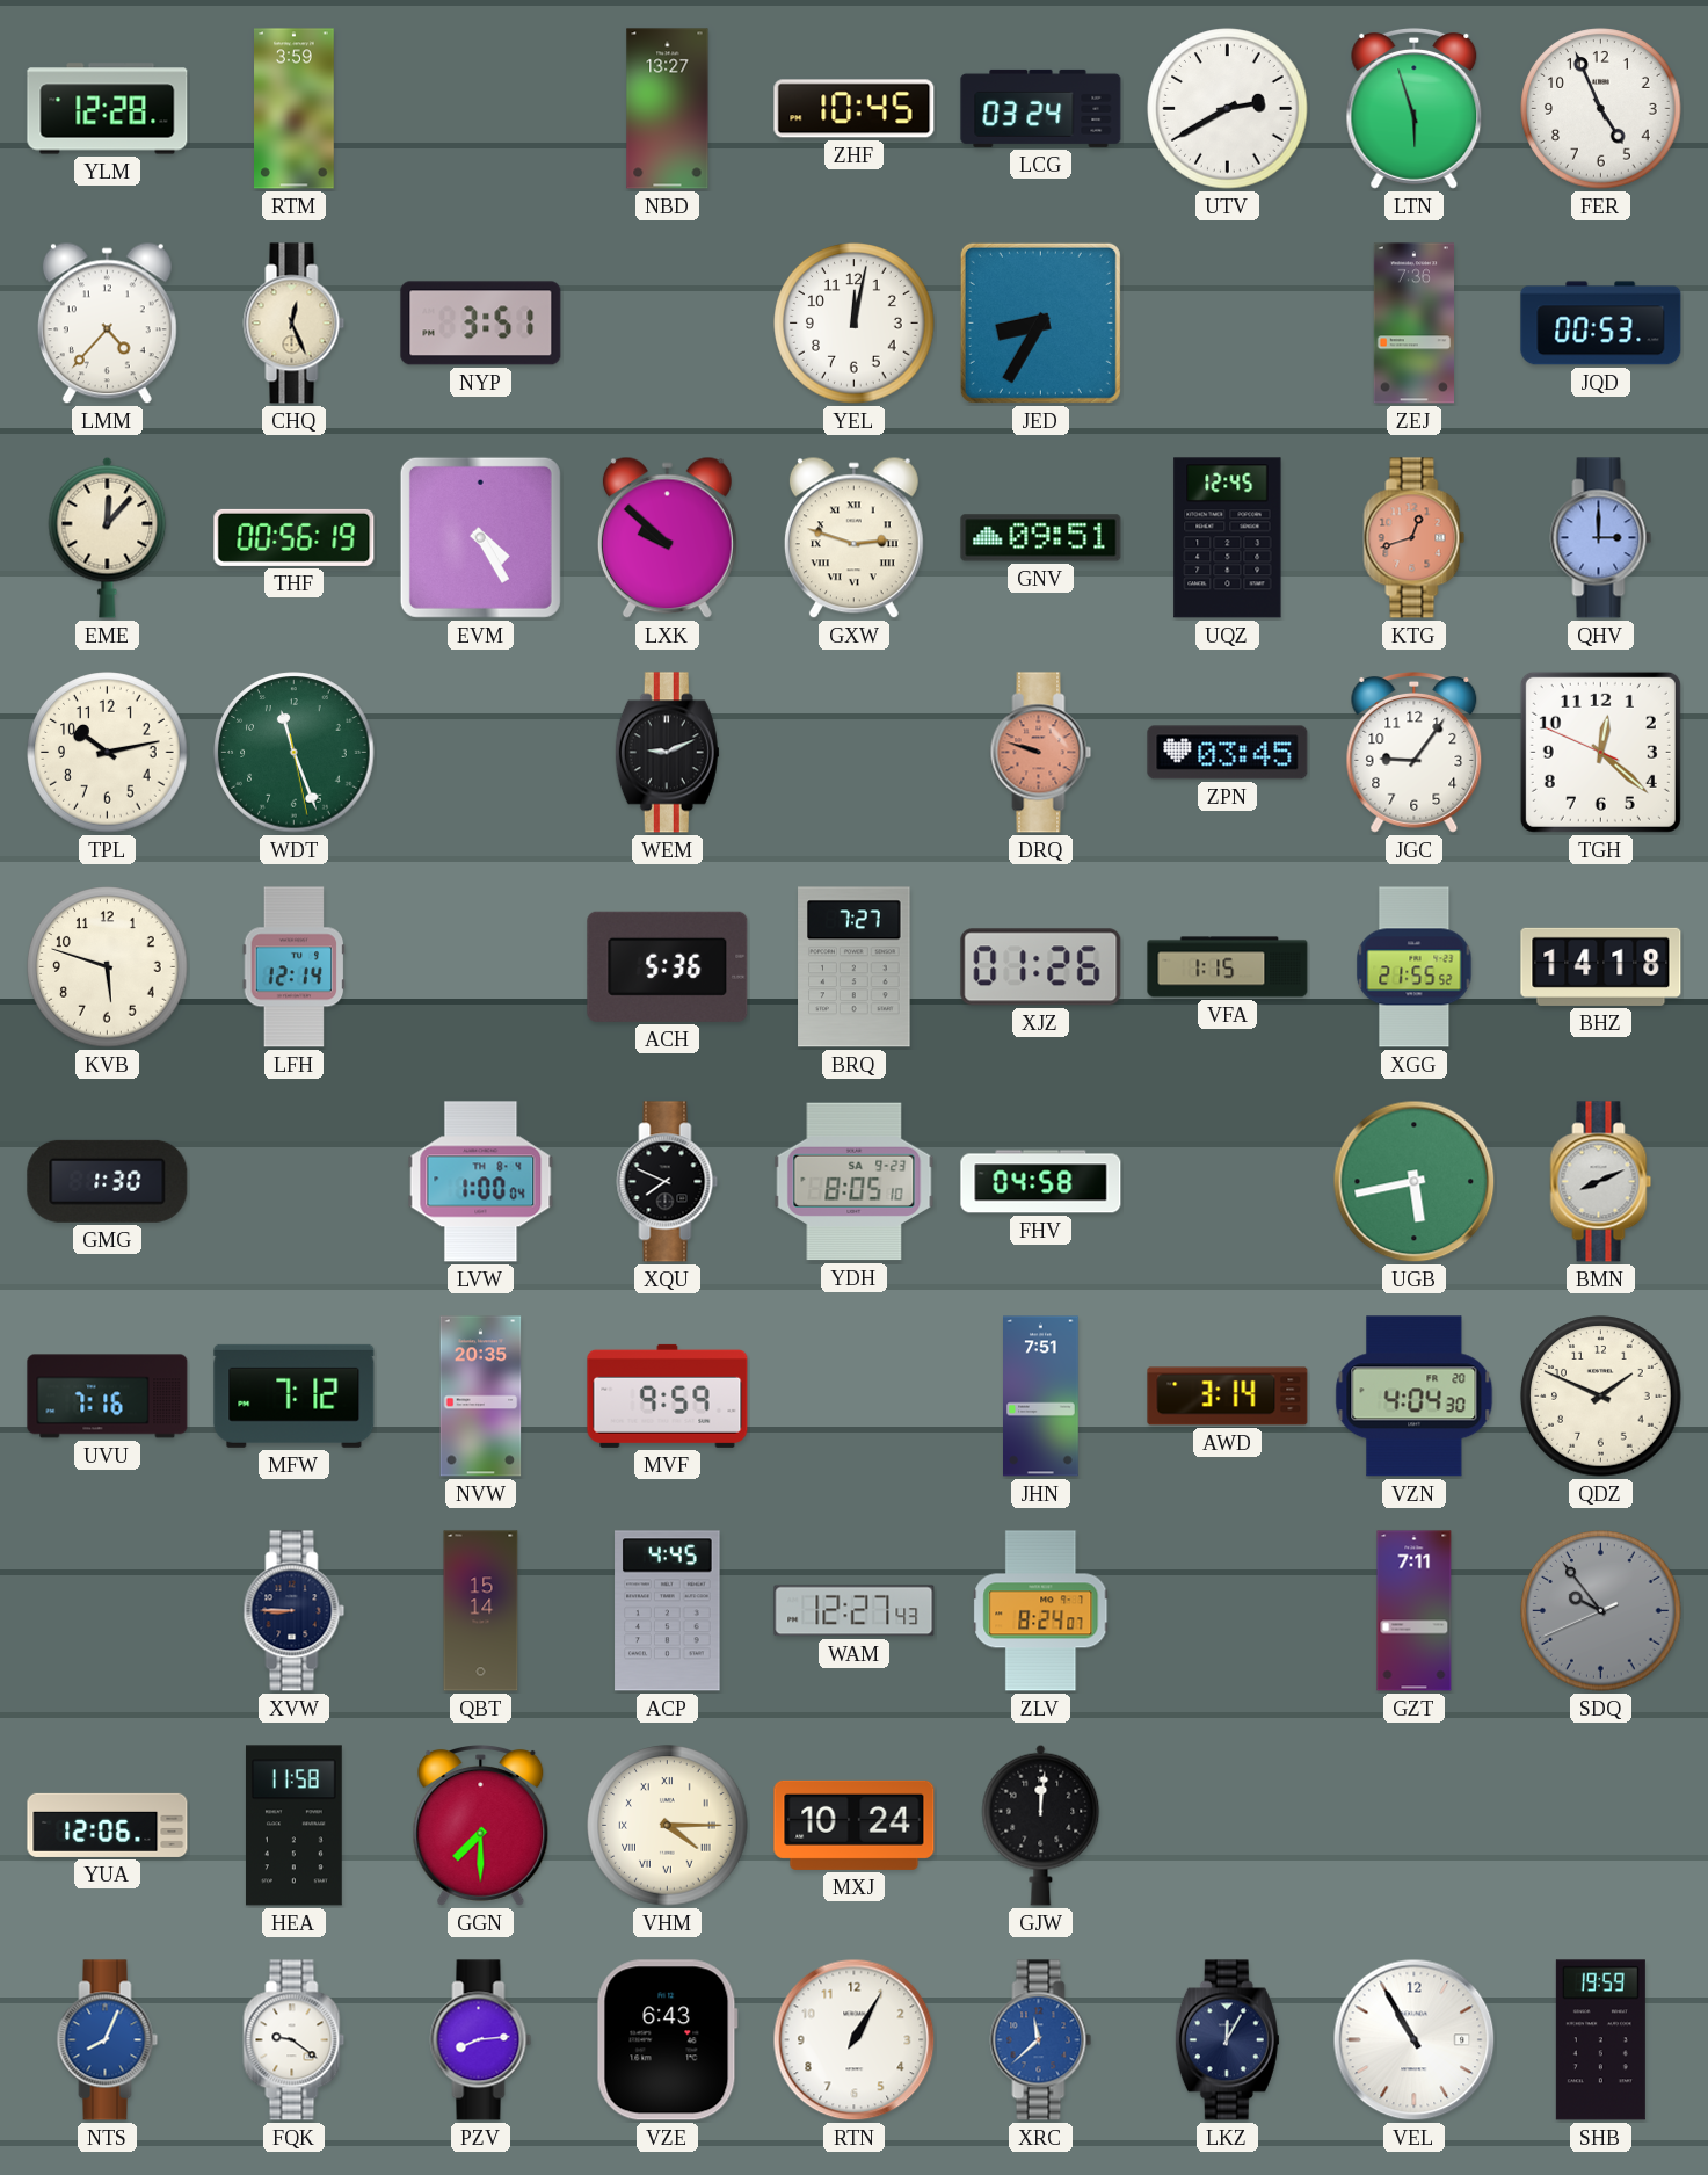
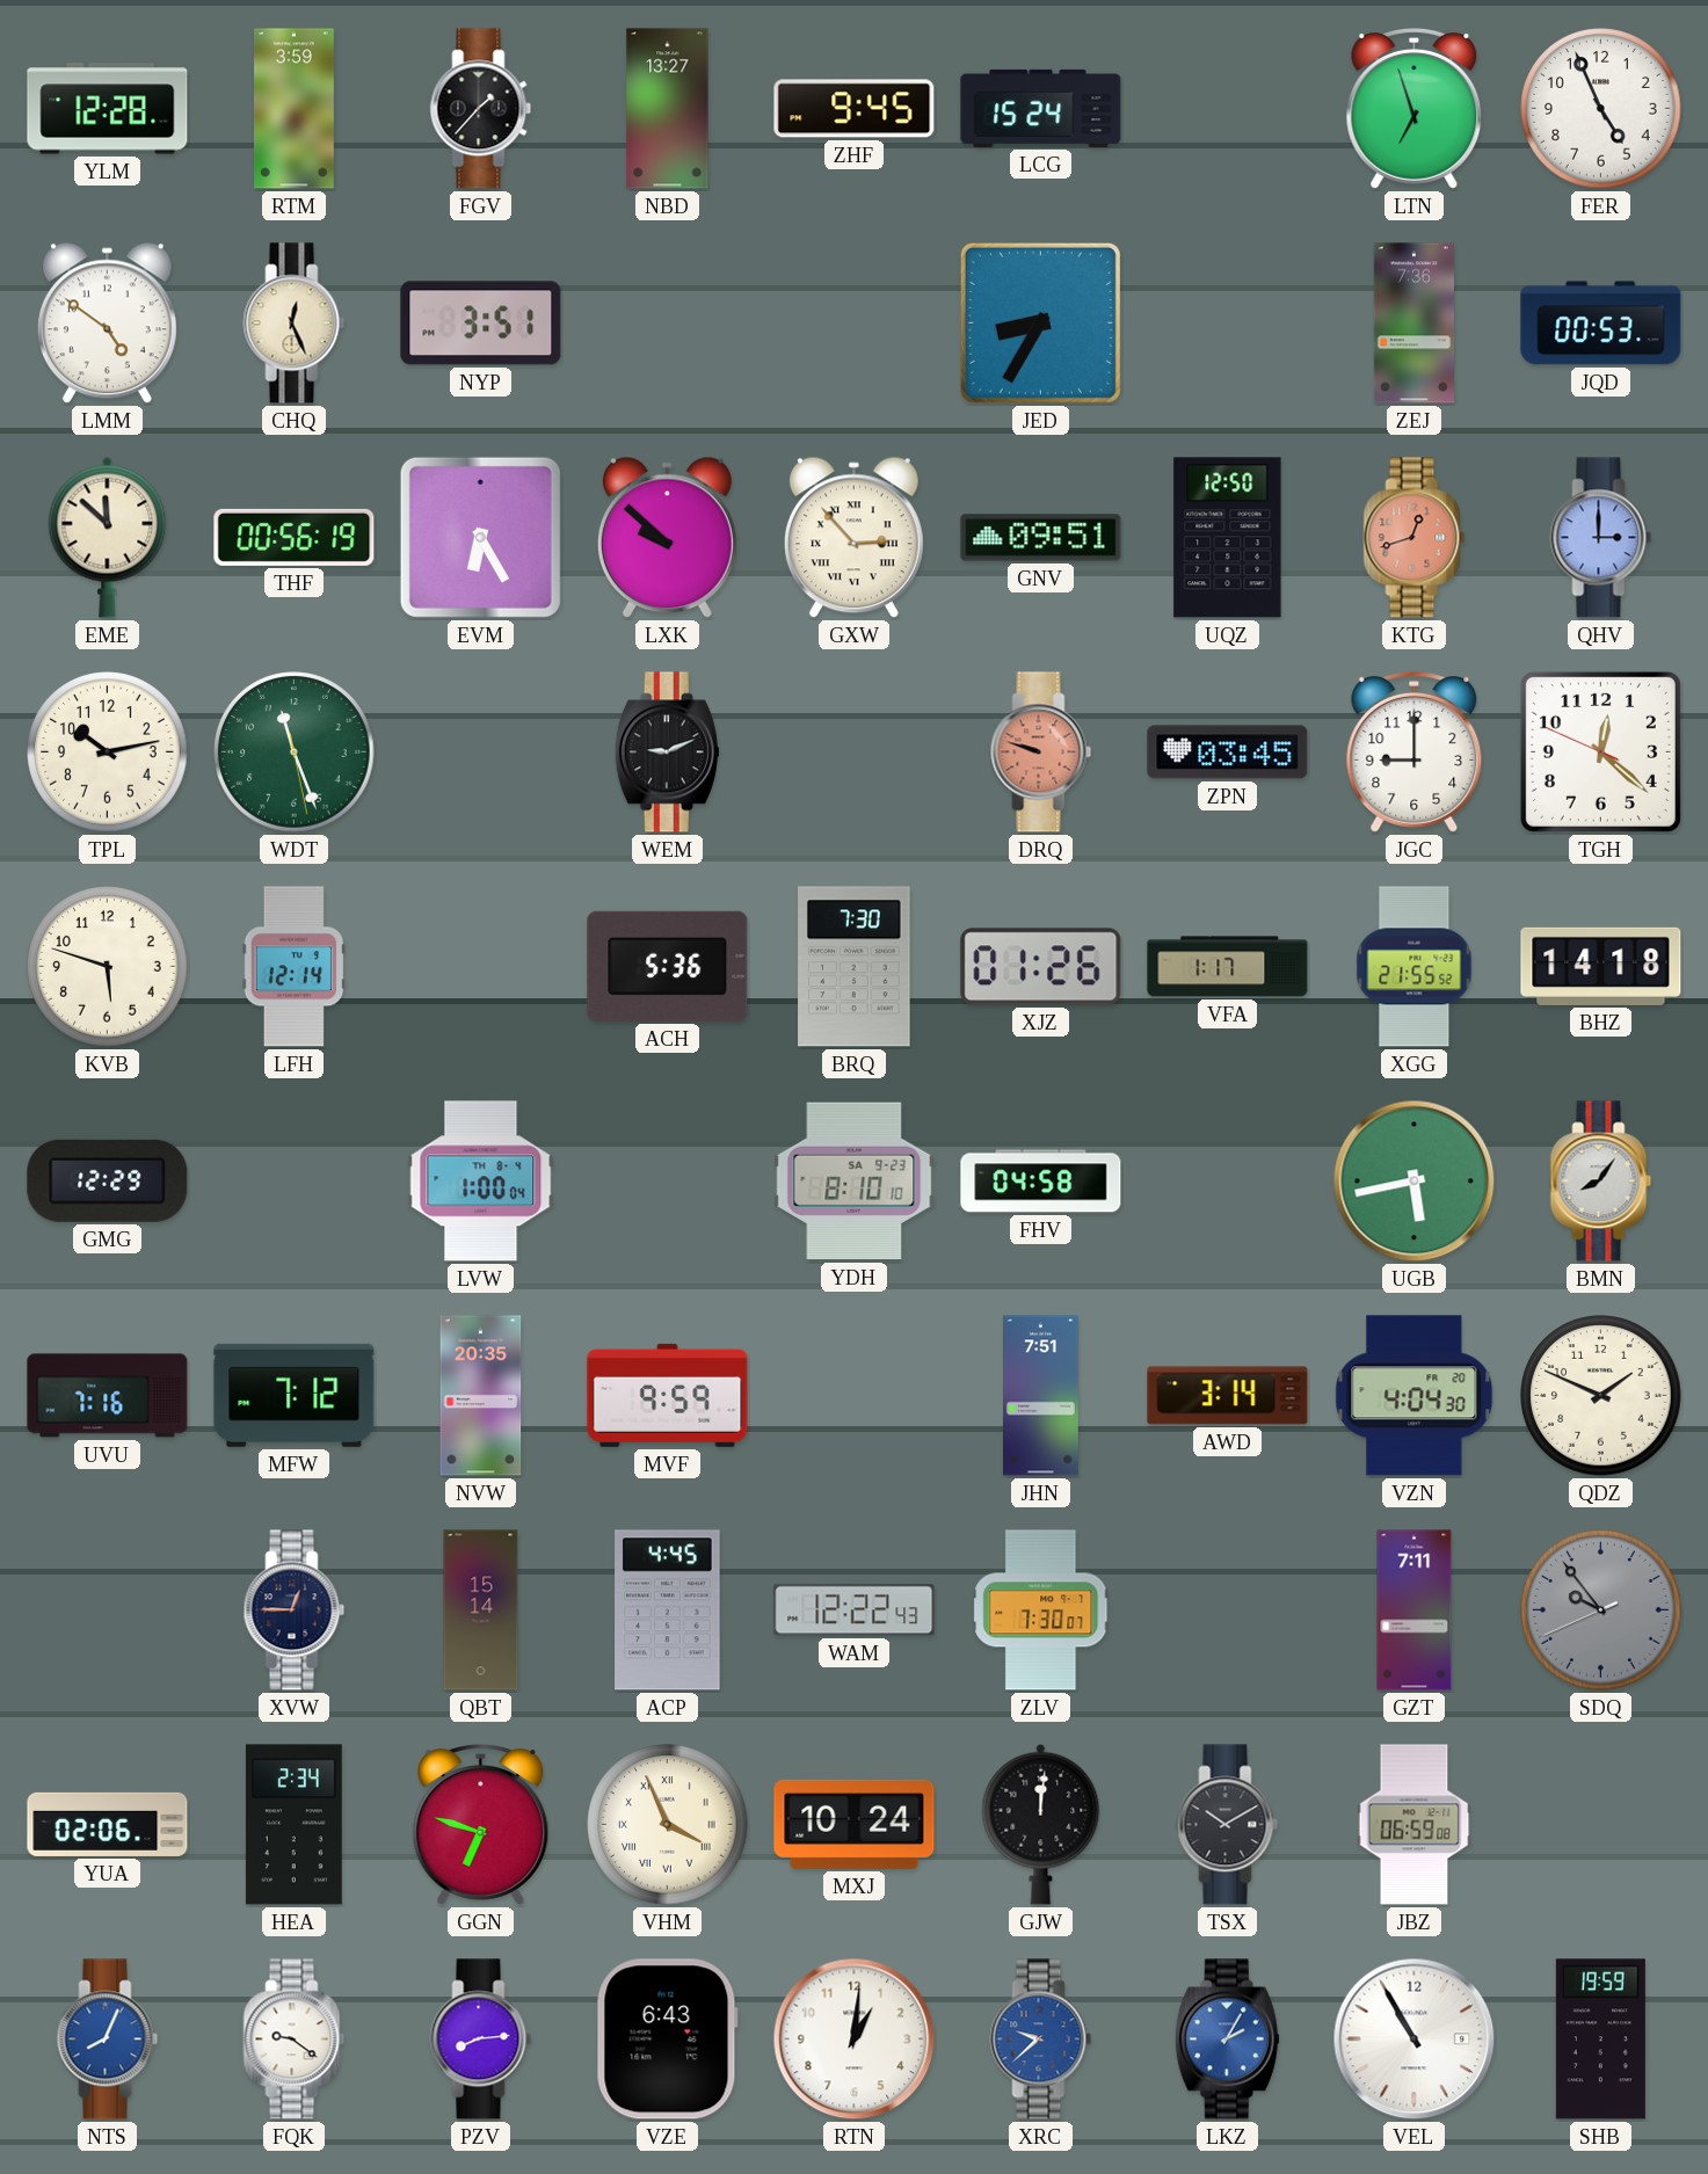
FGV: none -> 1:37
ZHF: 10:45 -> 9:45
LCG: 03:24 -> 15:24
UTV: 2:40 -> none
LTN: 5:57 -> 6:57
LMM: 4:37 -> 4:51
YEL: 12:02 -> none
EME: 12:07 -> 11:52
EVM: 4:25 -> 6:25
GXW: 2:48 -> 2:53
UQZ: 12:45 -> 12:50
JGC: 9:06 -> 9:00
BRQ: 7:27 -> 7:30
VFA: 1:15 -> 1:17
GMG: 1:30 -> 12:29
XQU: 7:49 -> none
YDH: 8:05 -> 8:10
BMN: 8:11 -> 8:06
XVW: 8:45 -> 12:45
WAM: 12:27 -> 12:22
ZLV: 8:24 -> 7:30
YUA: 12:06 -> 02:06
HEA: 11:58 -> 2:34
GGN: 7:30 -> 6:48
VHM: 4:15 -> 3:56
TSX: none -> 10:10
JBZ: none -> 06:59
RTN: 1:05 -> 1:01
XRC: 11:38 -> 9:38
LKZ: 12:05 -> 2:05
LKZ dial: navy -> blue
